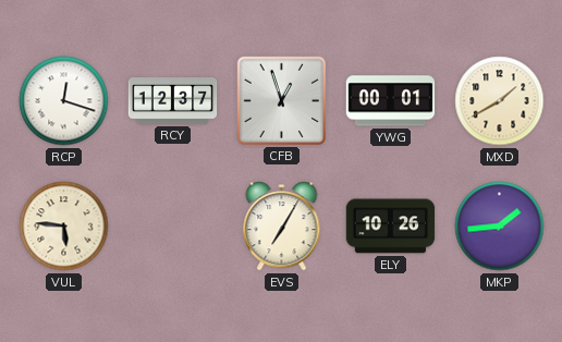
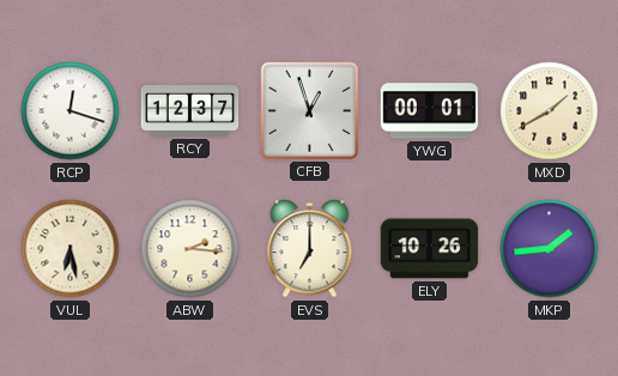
VUL: 5:46 -> 6:28
ABW: none -> 2:16
EVS: 7:05 -> 7:00
